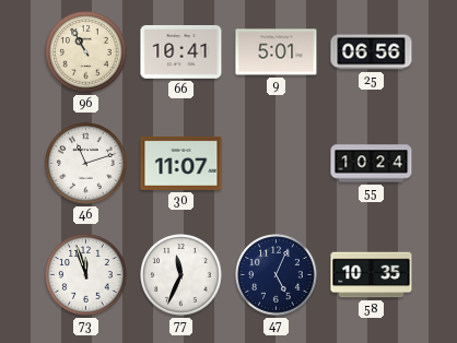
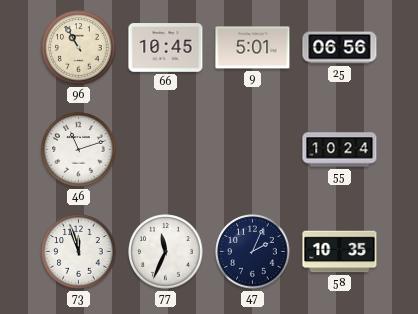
66: 10:41 -> 10:45
30: 11:07 -> none
47: 5:04 -> 2:04
